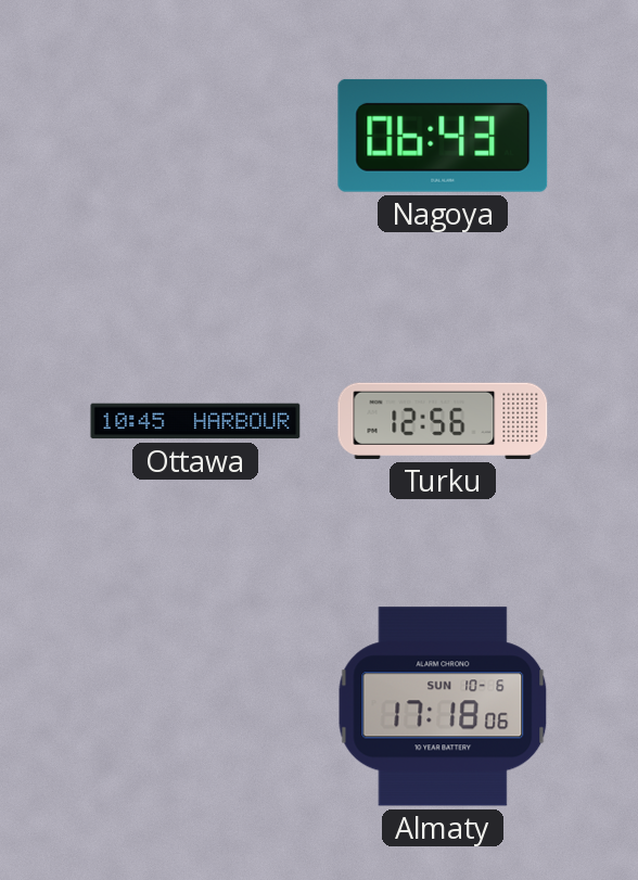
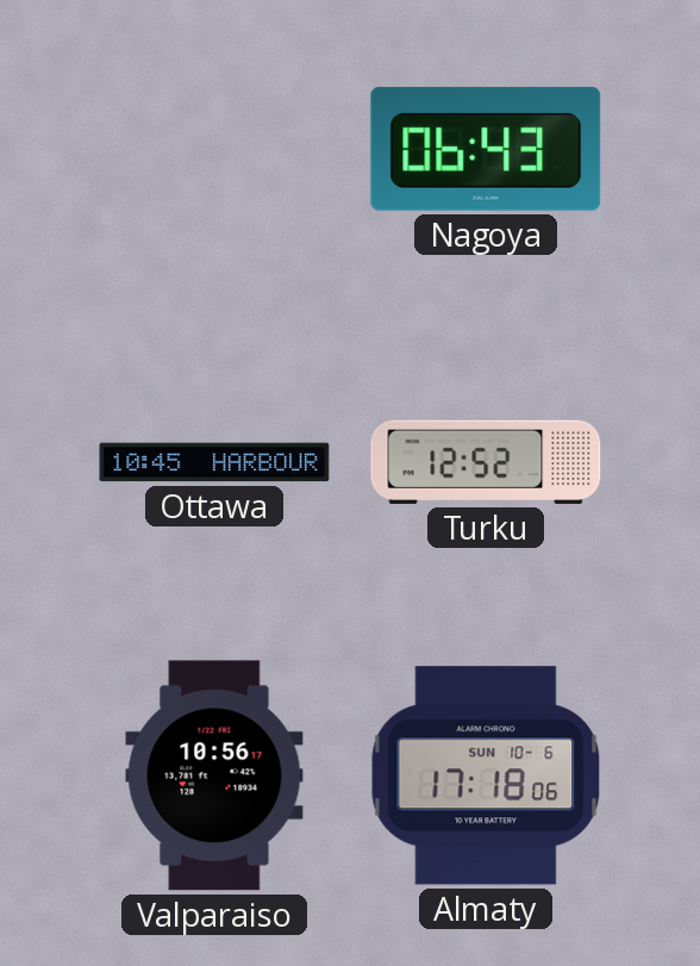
Turku: 12:56 -> 12:52
Valparaiso: none -> 10:56
